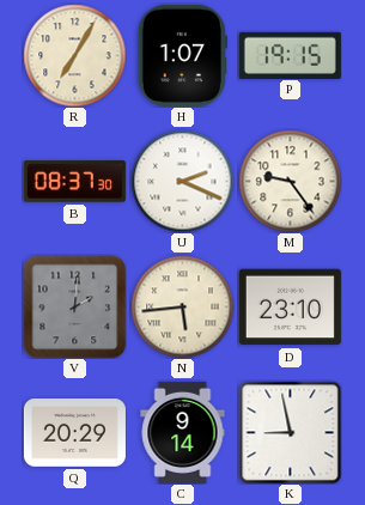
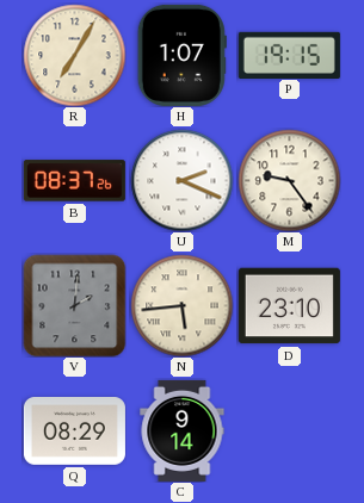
B: 08:37:30 -> 08:37:26
Q: 20:29 -> 08:29
K: 8:58 -> none
